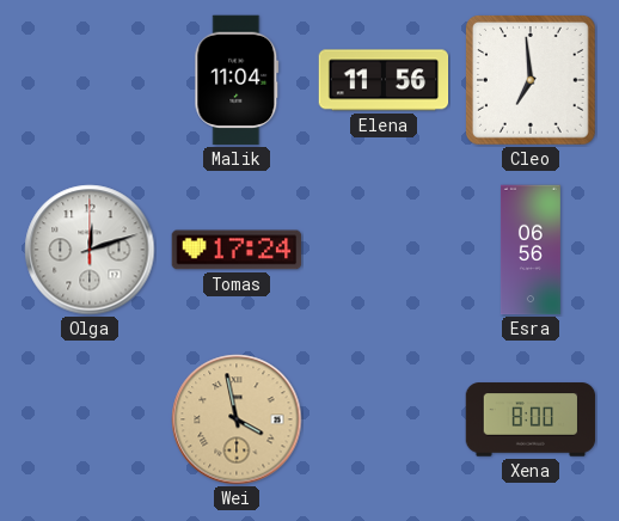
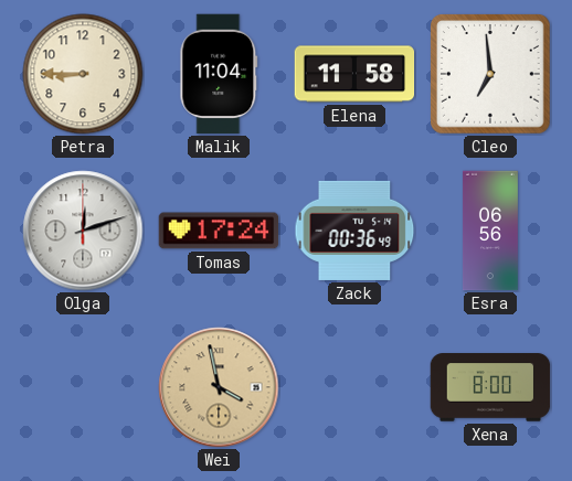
Petra: none -> 8:45
Elena: 11:56 -> 11:58
Zack: none -> 00:36
